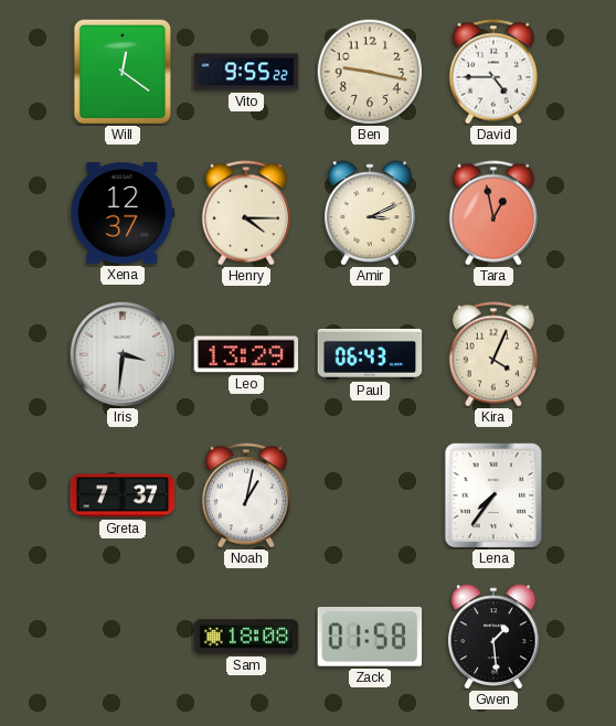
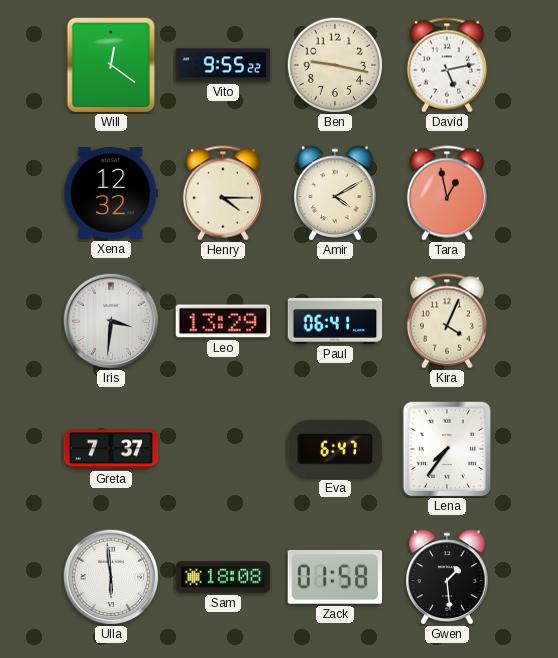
David: 4:45 -> 5:13
Xena: 12:37 -> 12:32
Amir: 3:11 -> 4:10
Paul: 06:43 -> 06:41
Noah: 1:02 -> none
Eva: none -> 6:47
Ulla: none -> 5:59
